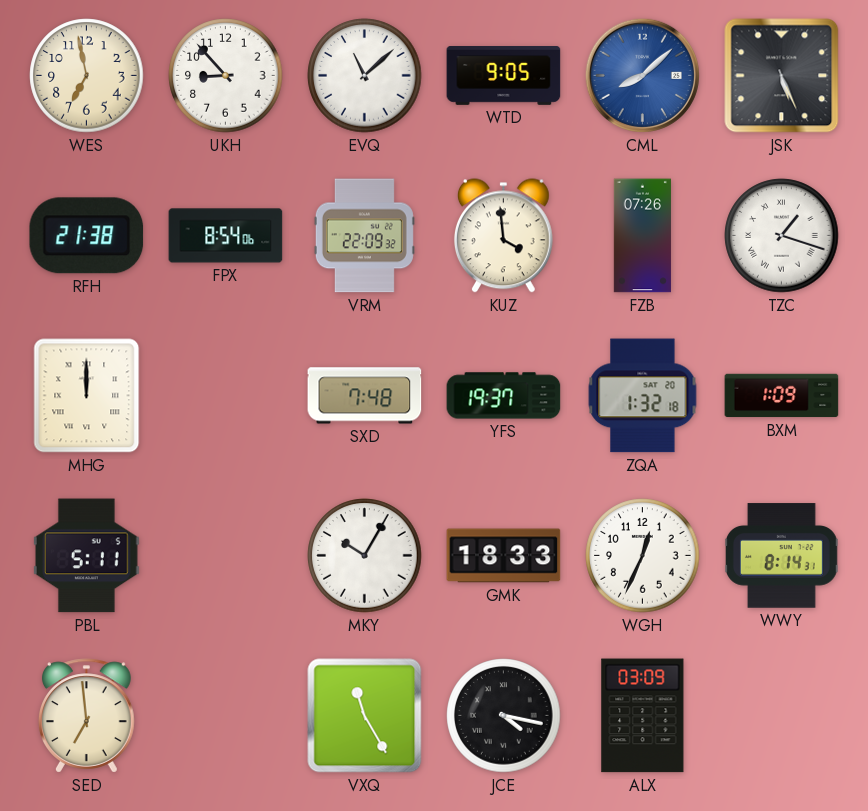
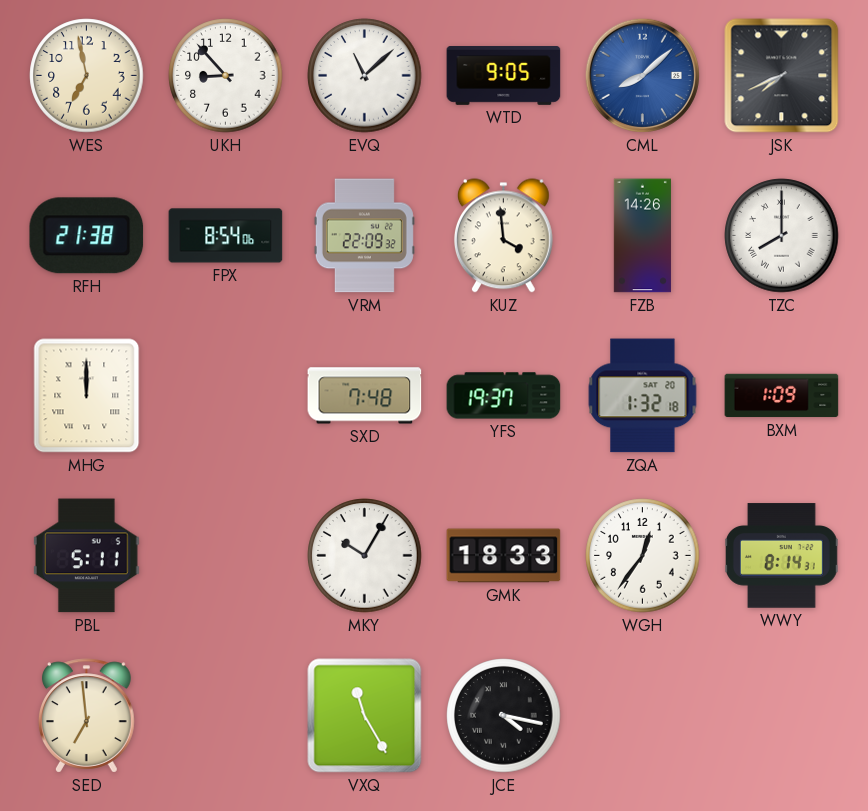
JSK: 5:26 -> 7:41
FZB: 07:26 -> 14:26
TZC: 1:18 -> 8:00
WGH: 12:34 -> 12:36
ALX: 03:09 -> none
